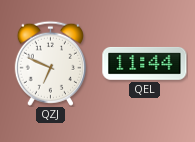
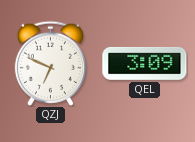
QEL: 11:44 -> 3:09
